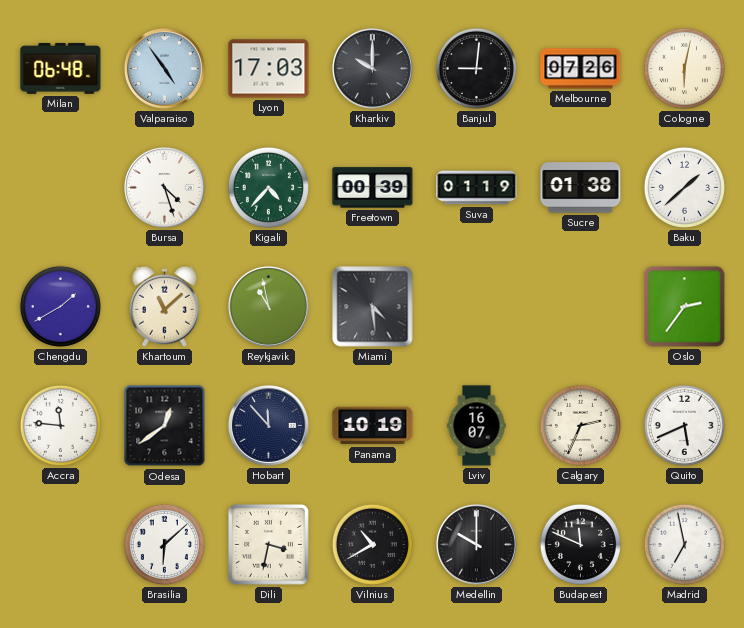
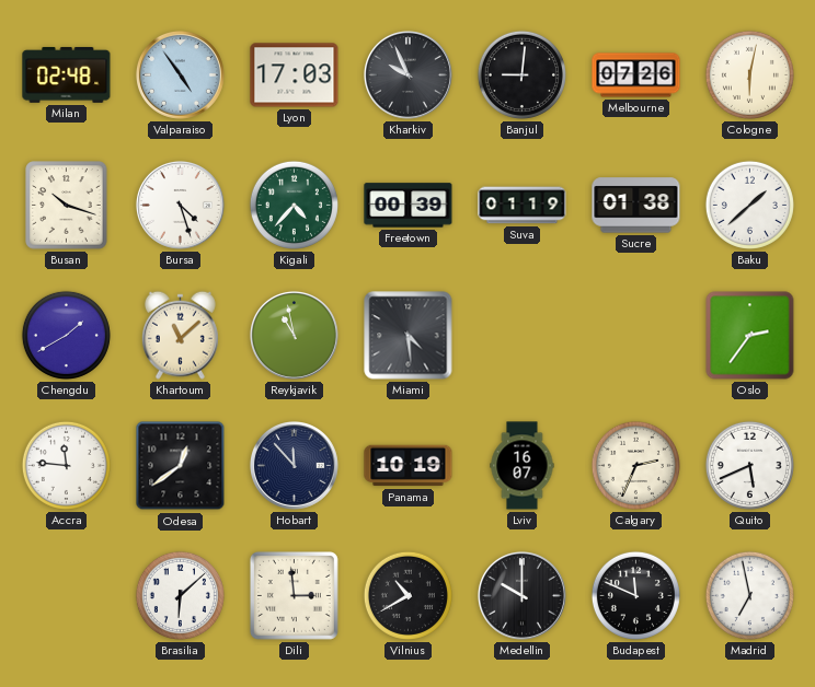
Milan: 06:48 -> 02:48
Kharkiv: 10:00 -> 9:56
Busan: none -> 10:18
Dili: 3:32 -> 2:59
